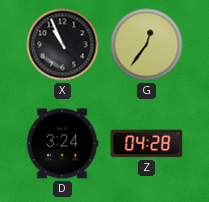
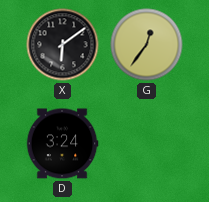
X: 10:56 -> 6:09
Z: 04:28 -> none
